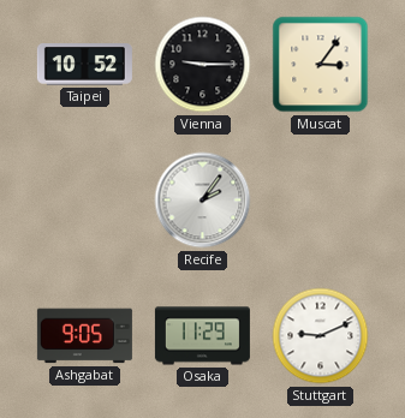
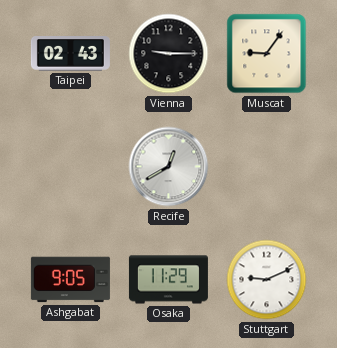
Taipei: 10:52 -> 02:43
Muscat: 3:06 -> 9:06
Recife: 2:06 -> 12:40
